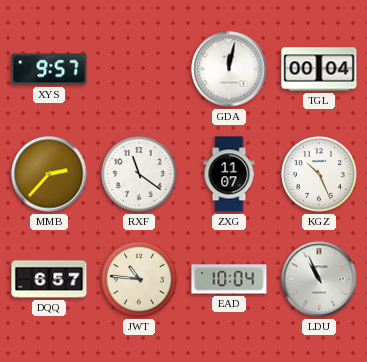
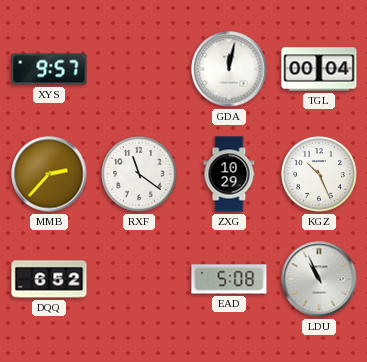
ZXG: 11:07 -> 10:29
DQQ: 6:57 -> 6:52
JWT: 10:46 -> none
EAD: 10:04 -> 5:08
